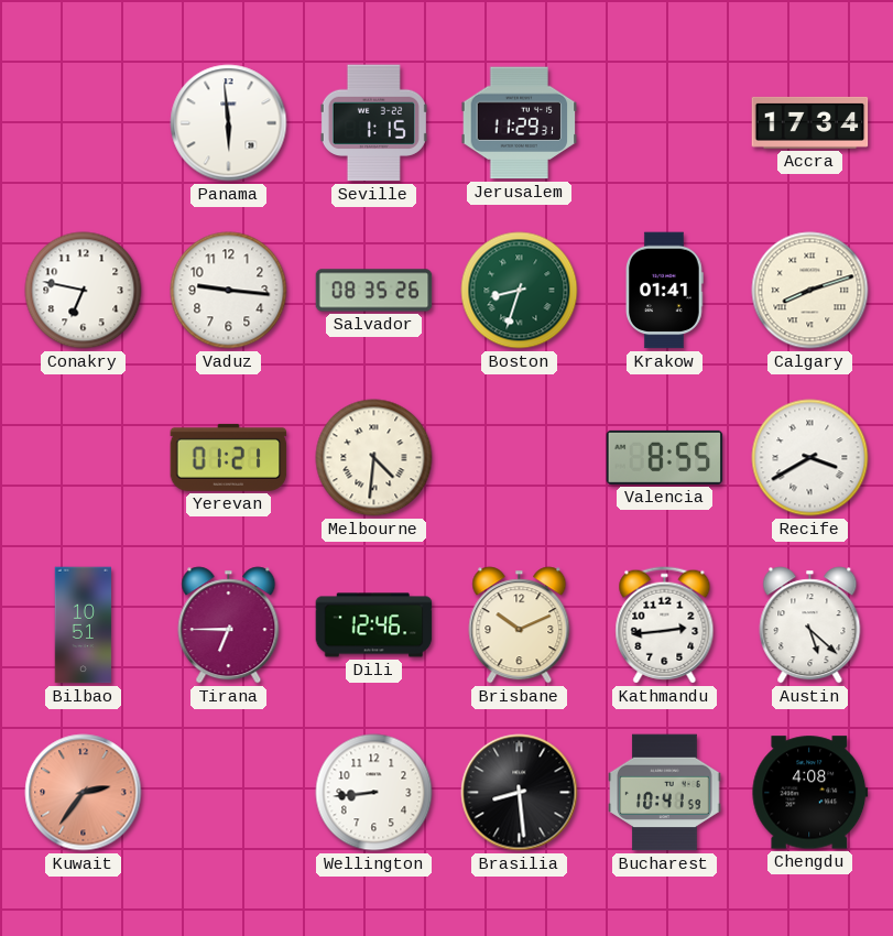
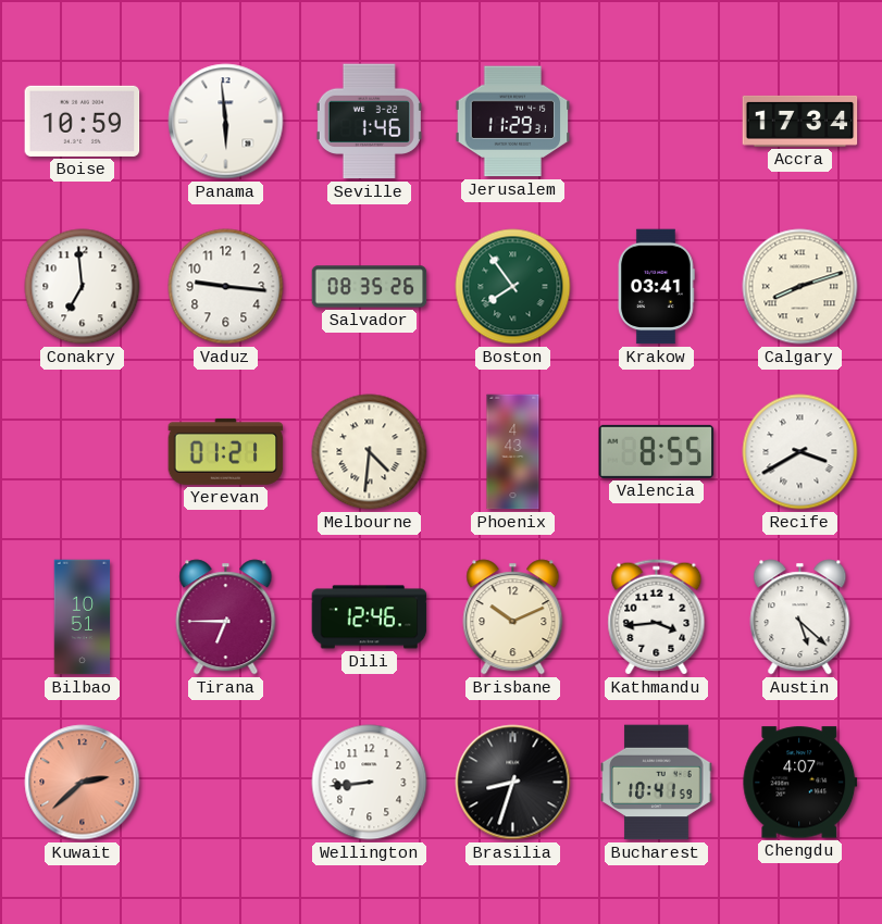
Boise: none -> 10:59
Seville: 1:15 -> 1:46
Conakry: 6:47 -> 6:59
Boston: 8:33 -> 7:54
Krakow: 01:41 -> 03:41
Phoenix: none -> 4:43
Kathmandu: 2:44 -> 3:44
Kuwait: 2:36 -> 2:38
Brasilia: 8:29 -> 8:33
Chengdu: 4:08 -> 4:07
